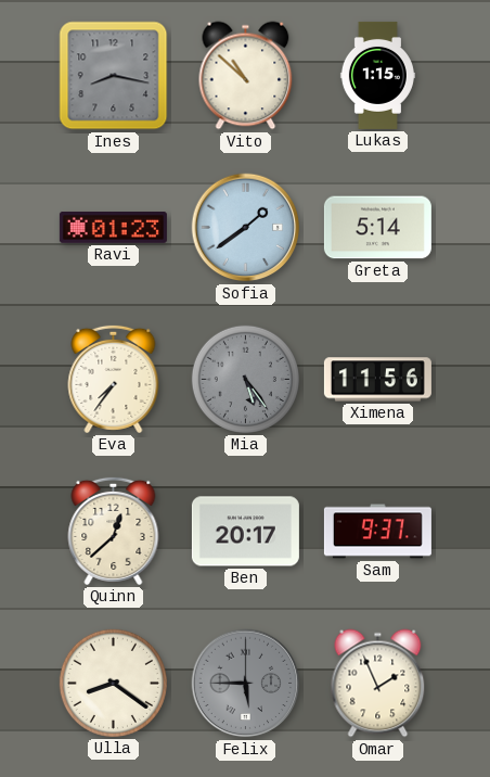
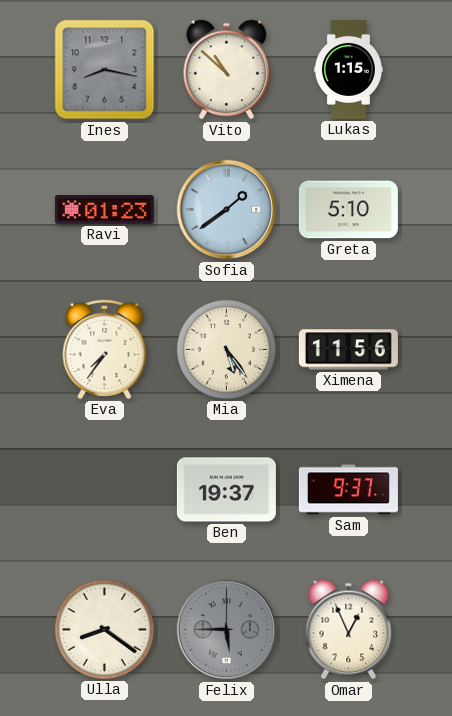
Greta: 5:14 -> 5:10
Mia dial: grey -> cream
Quinn: 12:38 -> none
Ben: 20:17 -> 19:37
Omar: 1:56 -> 12:56
